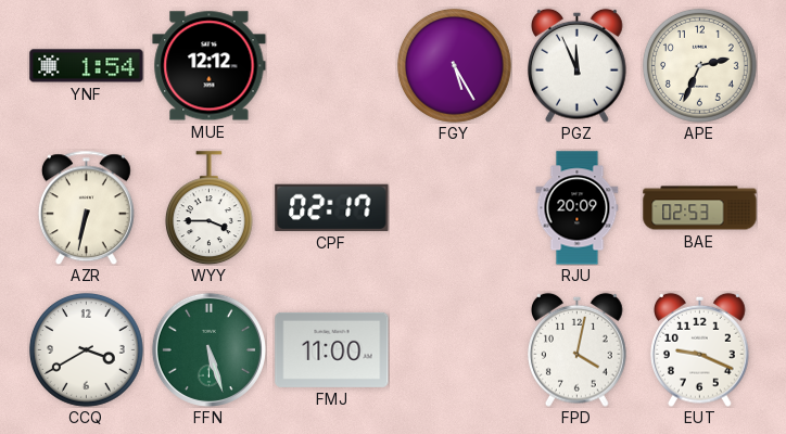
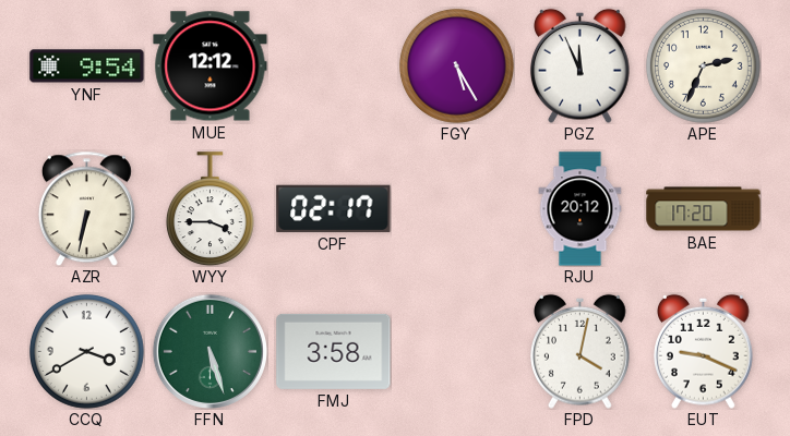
YNF: 1:54 -> 9:54
RJU: 20:09 -> 20:12
BAE: 02:53 -> 17:20
FMJ: 11:00 -> 3:58
